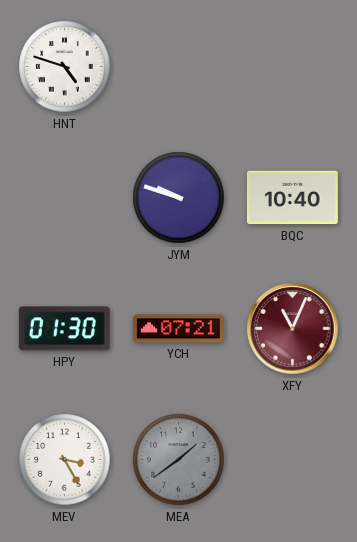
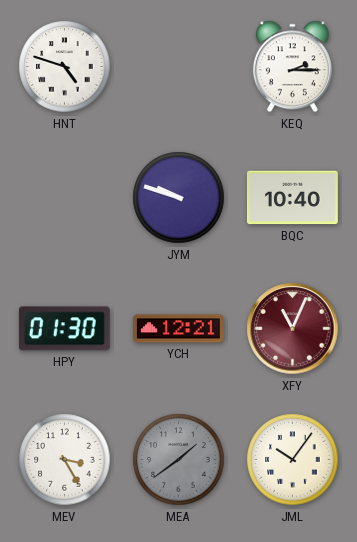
KEQ: none -> 2:15
YCH: 07:21 -> 12:21
JML: none -> 10:06
